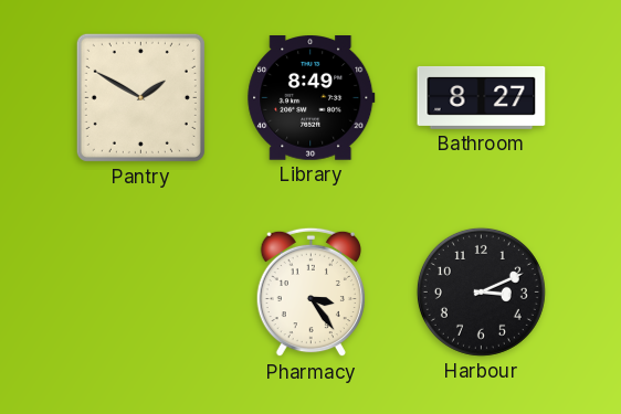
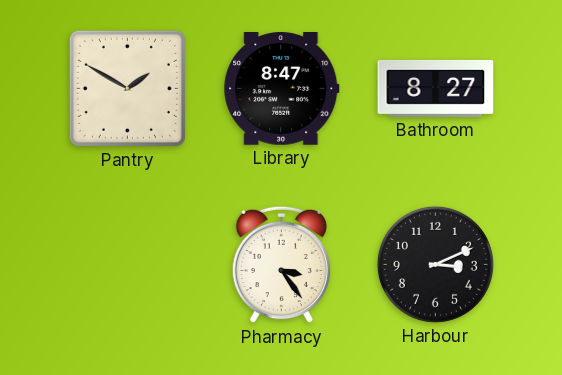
Library: 8:49 -> 8:47
